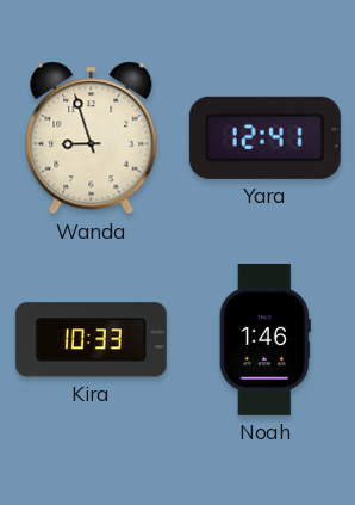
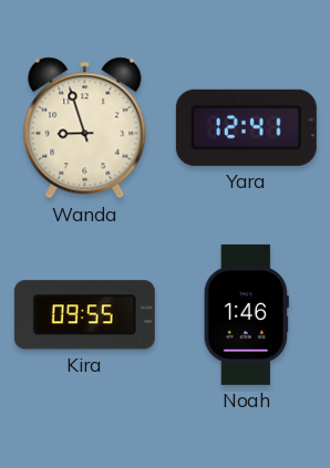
Kira: 10:33 -> 09:55
